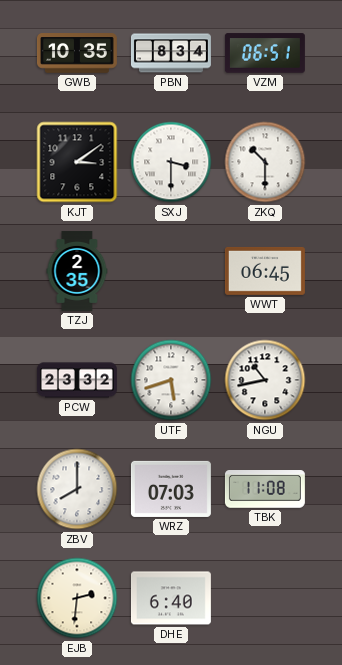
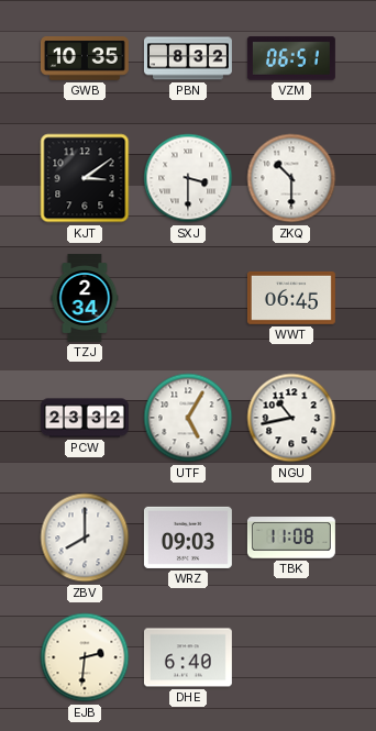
PBN: 8:34 -> 8:32
TZJ: 2:35 -> 2:34
UTF: 5:42 -> 5:05
WRZ: 07:03 -> 09:03
